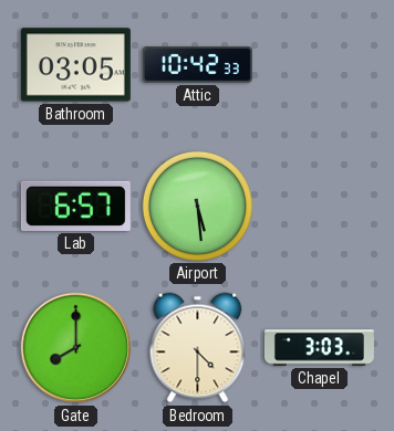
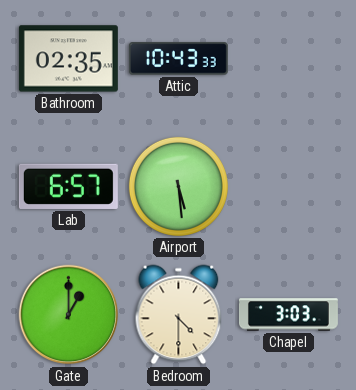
Bathroom: 03:05 -> 02:35
Attic: 10:42 -> 10:43
Gate: 8:00 -> 1:00
